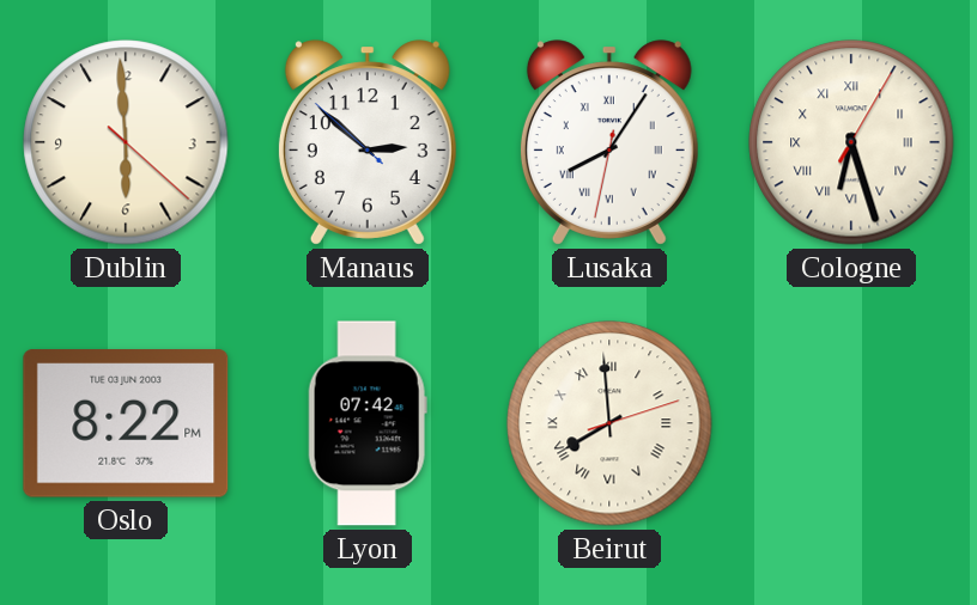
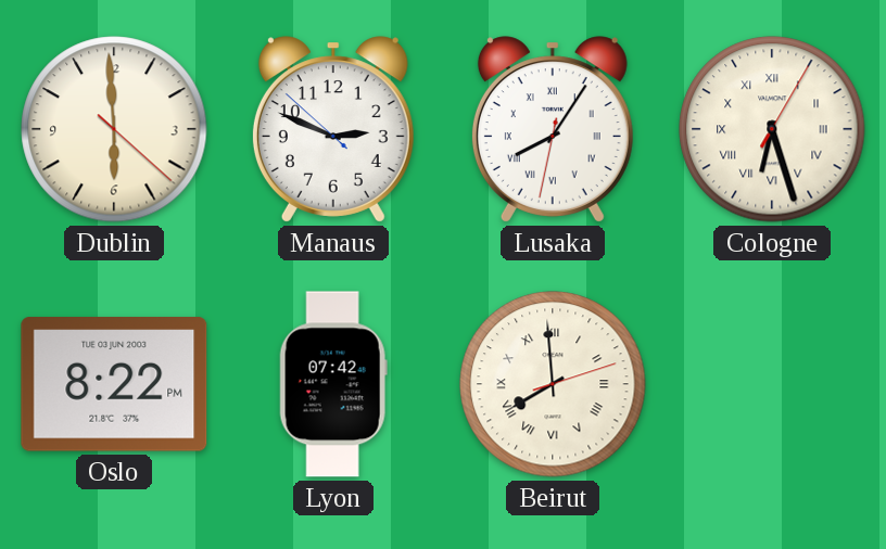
Manaus: 2:51 -> 2:48
